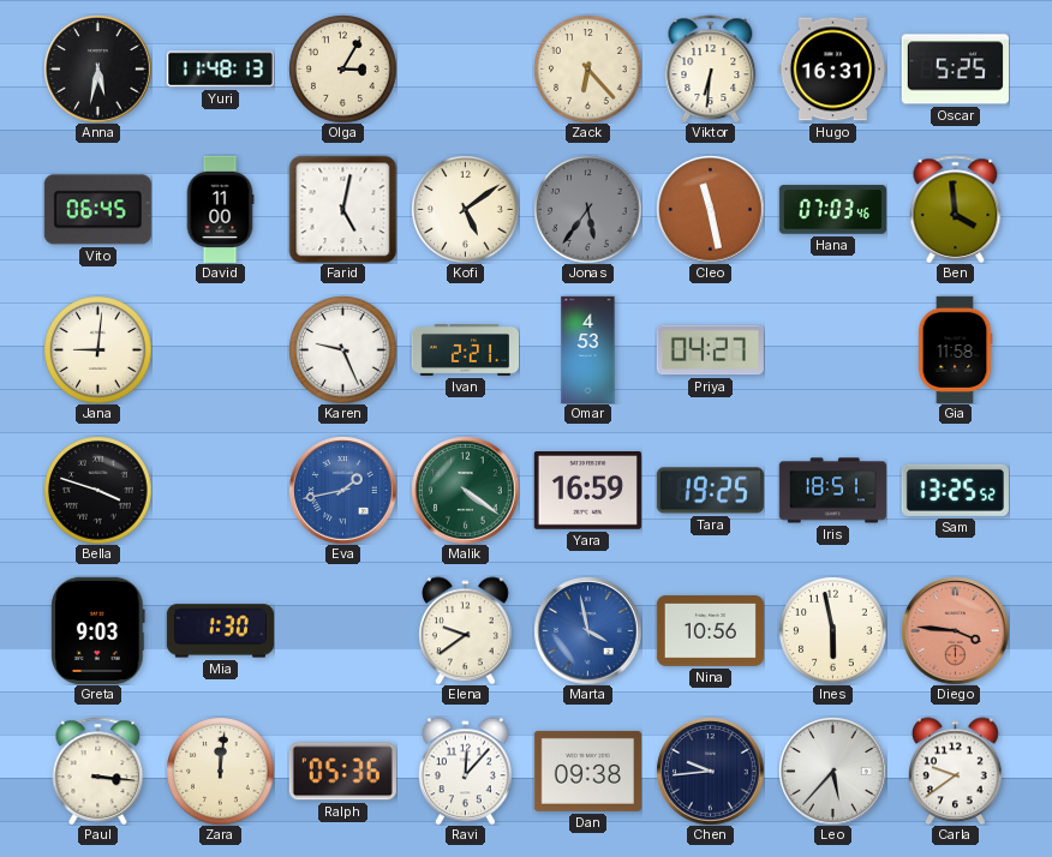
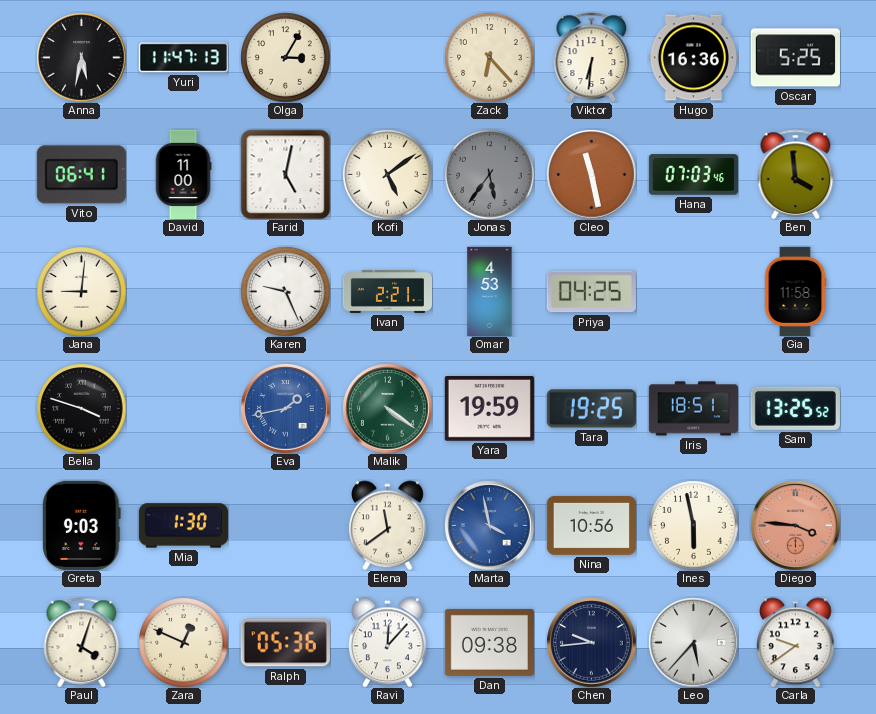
Yuri: 11:48 -> 11:47
Hugo: 16:31 -> 16:36
Vito: 06:45 -> 06:41
Priya: 04:27 -> 04:25
Yara: 16:59 -> 19:59
Elena: 9:39 -> 11:39
Paul: 3:16 -> 4:03
Zara: 12:01 -> 12:49
